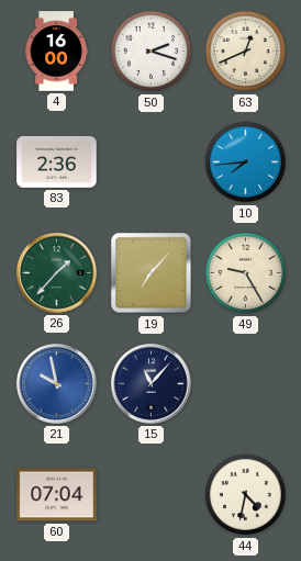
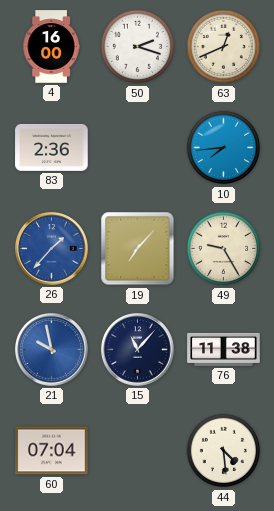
26 dial: green -> blue
76: none -> 11:38
44: 4:32 -> 4:29
